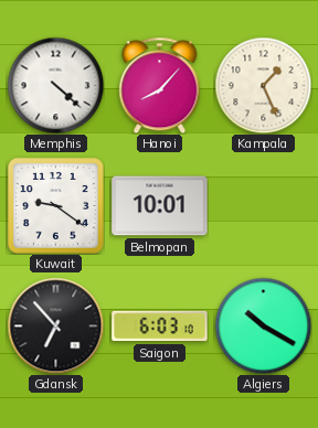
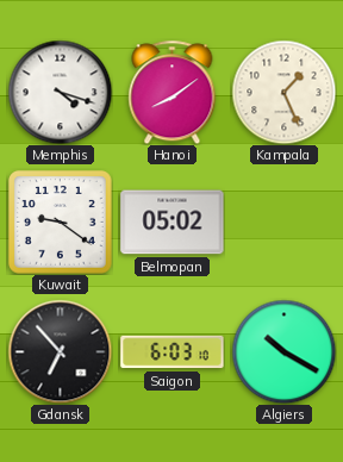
Memphis: 4:22 -> 4:18
Hanoi: 8:07 -> 8:09
Belmopan: 10:01 -> 05:02
